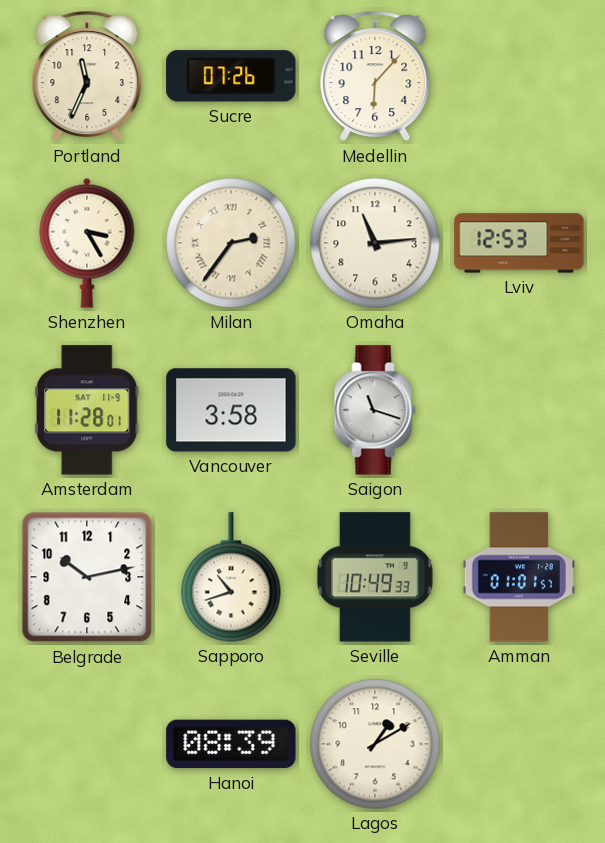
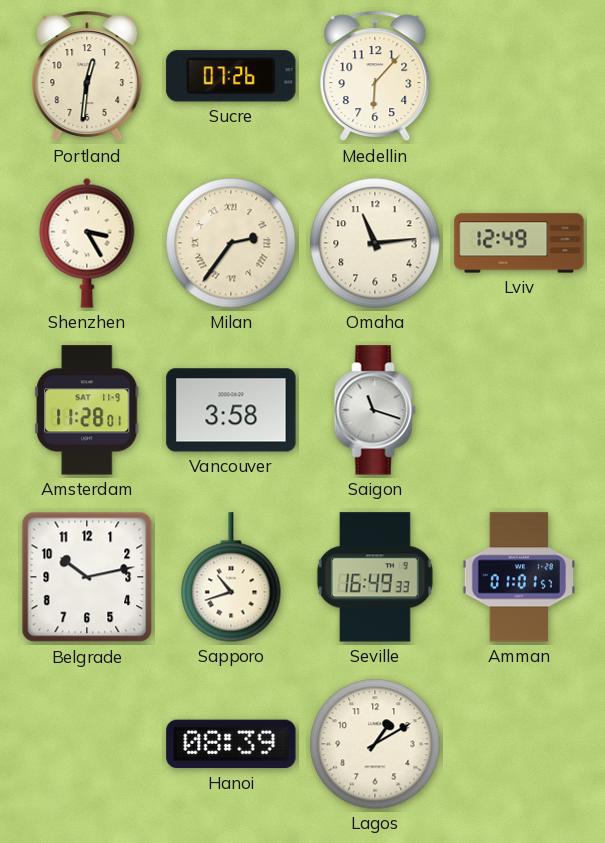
Portland: 11:34 -> 12:31
Lviv: 12:53 -> 12:49
Seville: 10:49 -> 16:49
